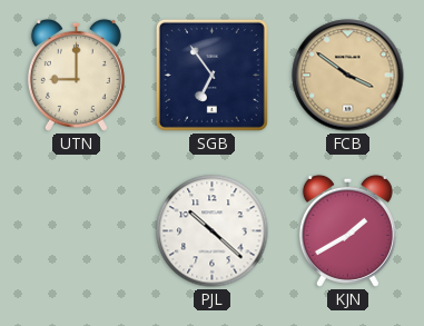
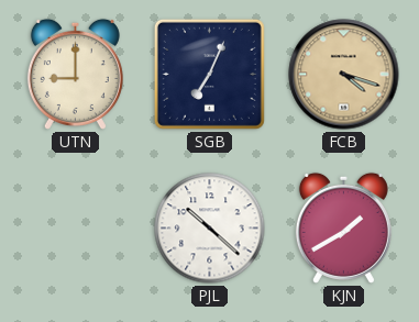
SGB: 6:54 -> 7:04
FCB: 3:51 -> 4:18
